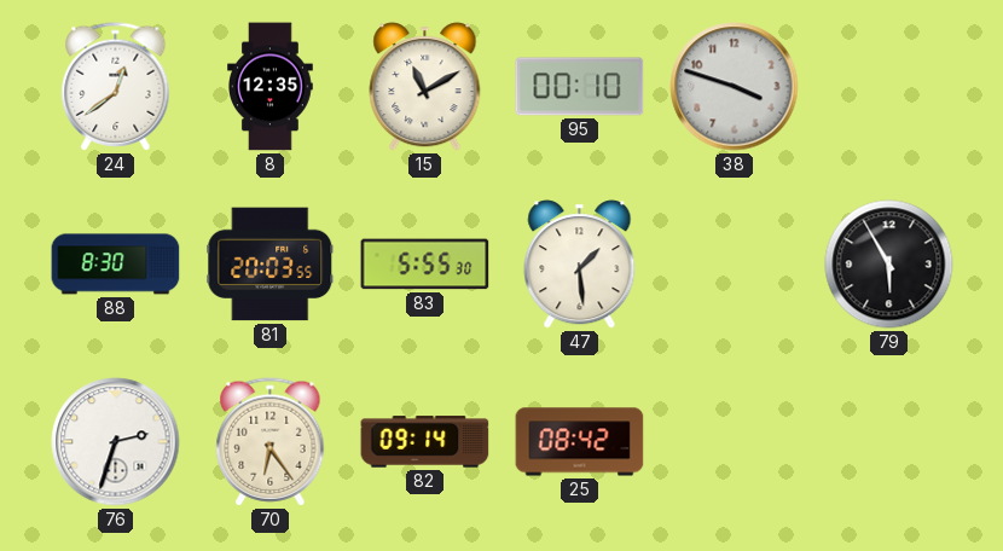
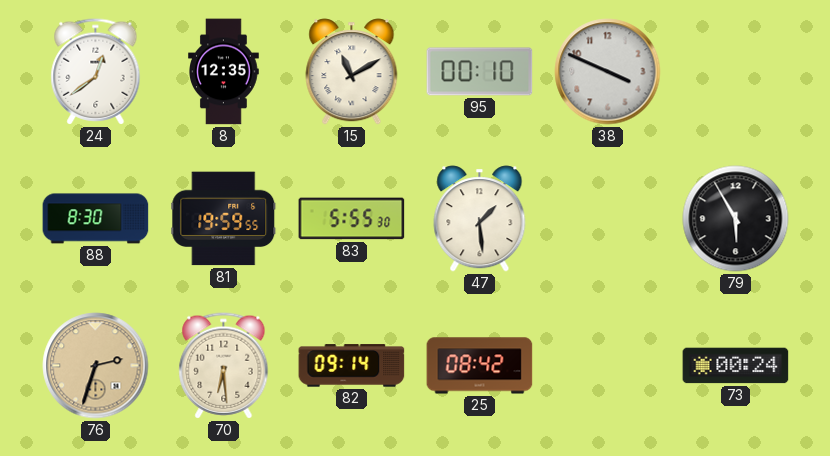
38: 3:48 -> 3:49
81: 20:03 -> 19:59
76 dial: white -> champagne
70: 6:24 -> 6:29
73: none -> 00:24
